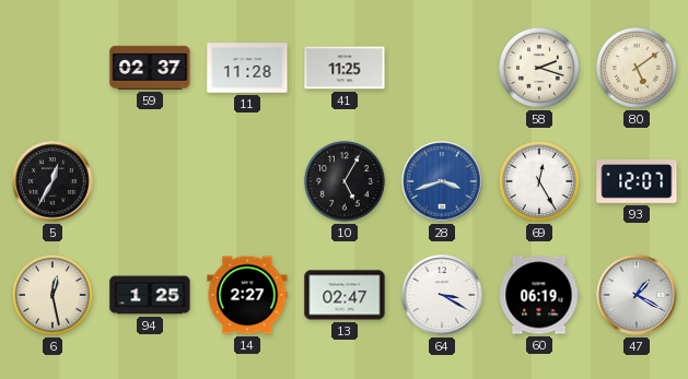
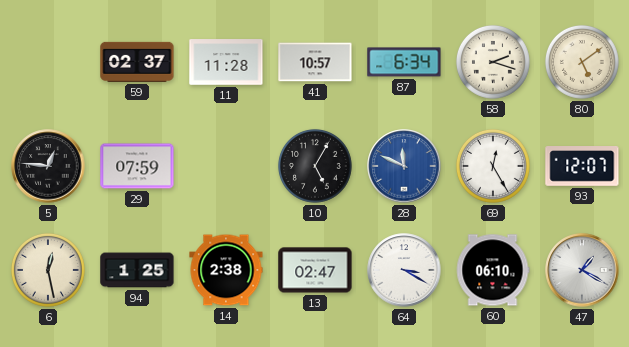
41: 11:25 -> 10:57
87: none -> 6:34
5: 12:35 -> 12:46
29: none -> 07:59
28: 3:42 -> 11:49
14: 2:27 -> 2:38
60: 06:19 -> 06:10
